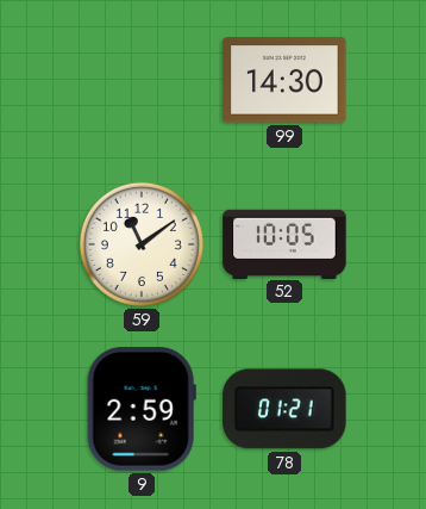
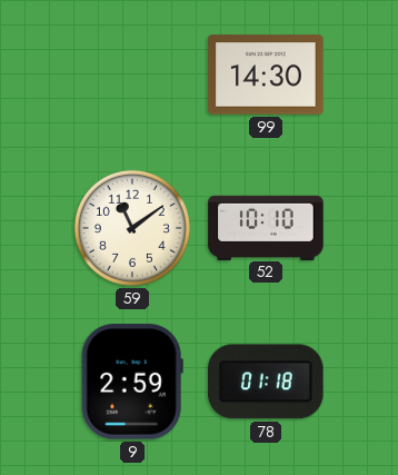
52: 10:05 -> 10:10
78: 01:21 -> 01:18
